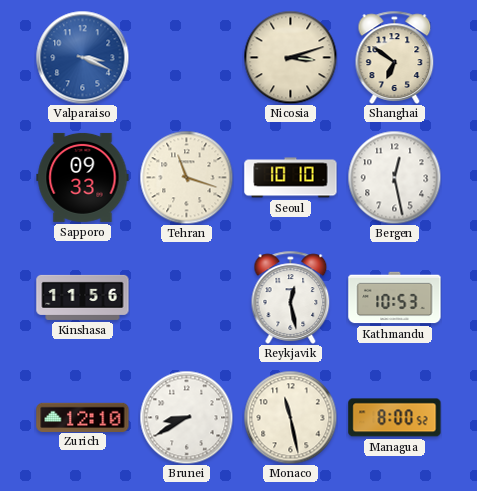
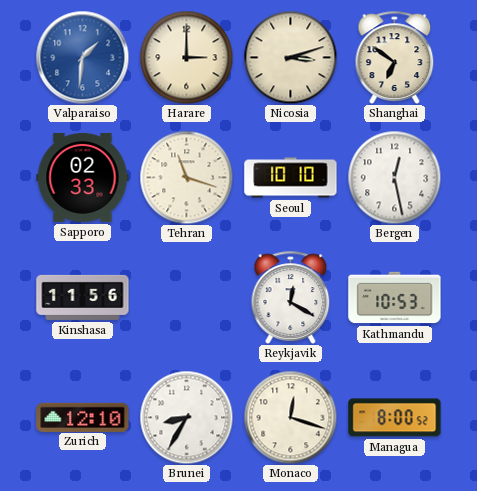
Valparaiso: 3:19 -> 1:31
Harare: none -> 3:00
Sapporo: 09:33 -> 02:33
Reykjavik: 12:28 -> 12:20
Brunei: 8:40 -> 8:35
Monaco: 11:28 -> 12:18
